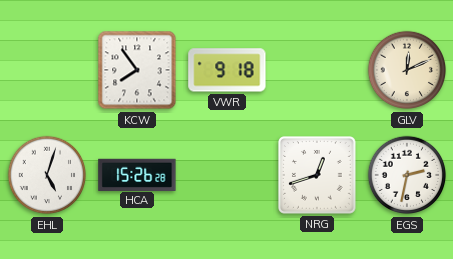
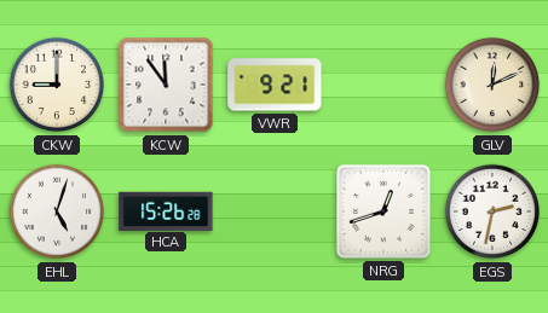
CKW: none -> 9:00
KCW: 7:54 -> 11:54
VWR: 9:18 -> 9:21
